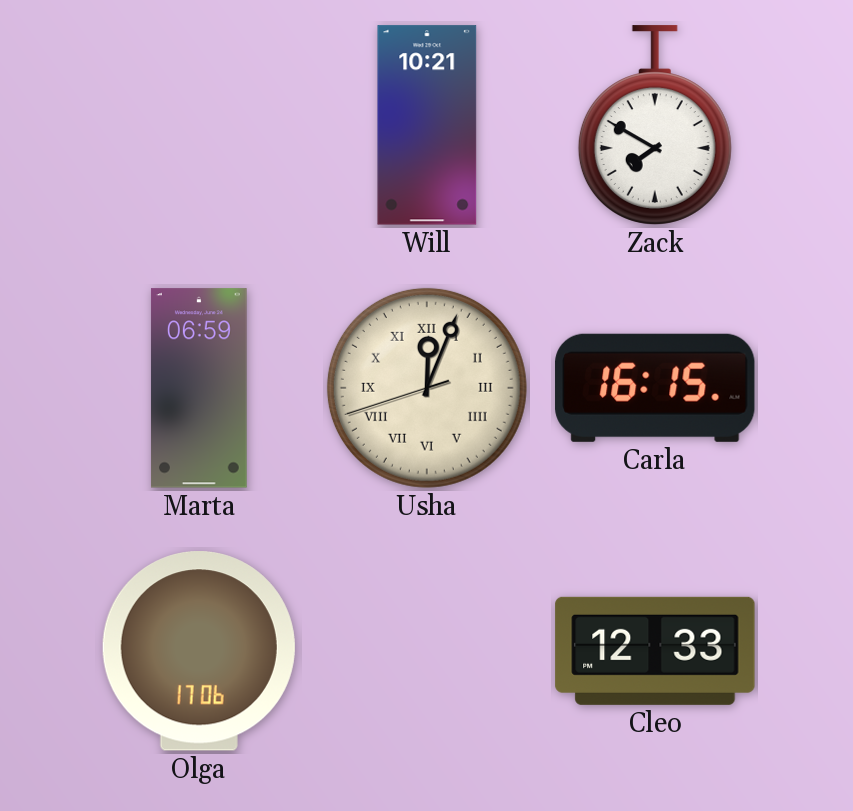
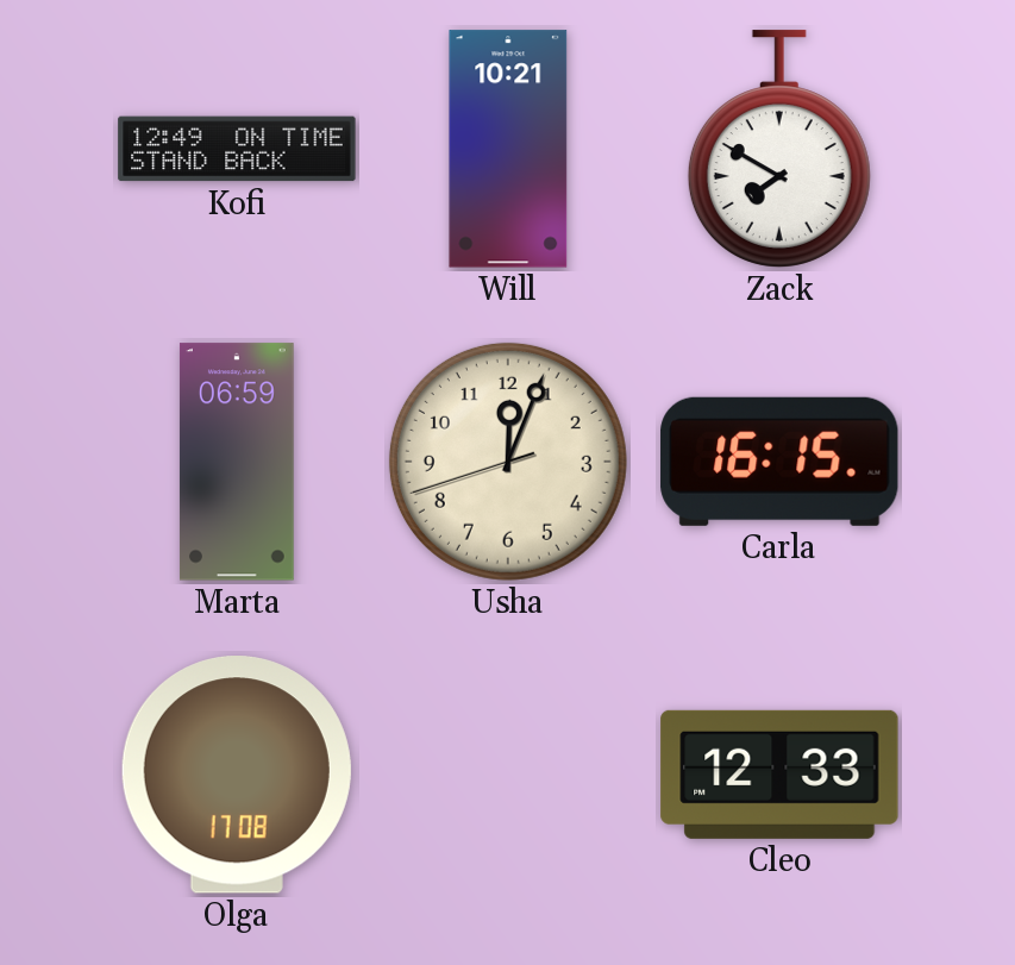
Kofi: none -> 12:49
Usha numerals: Roman -> Arabic
Olga: 17:06 -> 17:08
